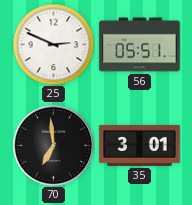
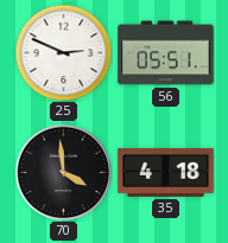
70: 6:59 -> 3:59
35: 3:01 -> 4:18
